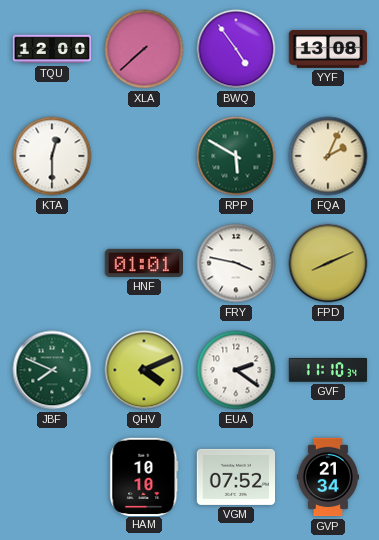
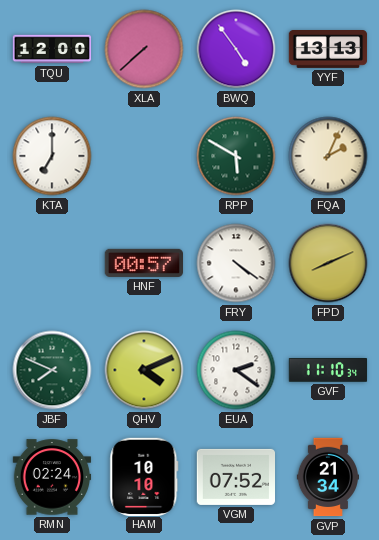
YYF: 13:08 -> 13:13
KTA: 12:30 -> 7:00
HNF: 01:01 -> 00:57
FRY: 3:47 -> 4:21
RMN: none -> 02:24
